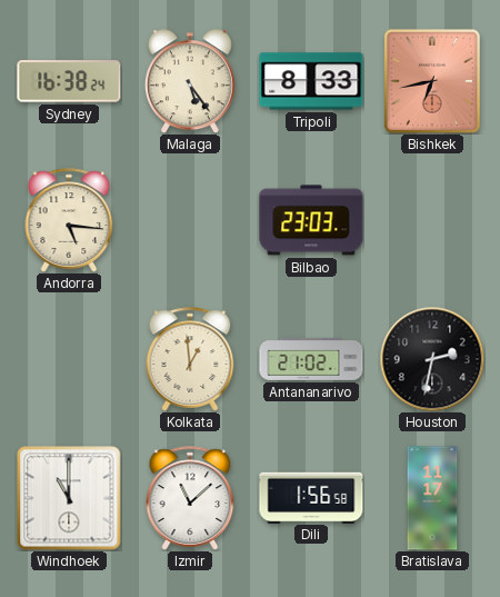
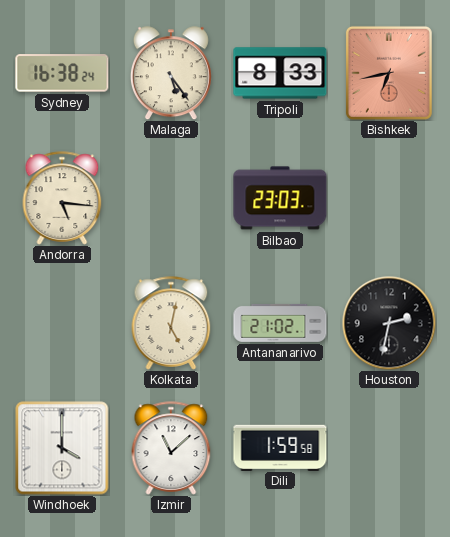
Kolkata: 12:59 -> 5:02
Windhoek: 11:00 -> 4:00
Dili: 1:56 -> 1:59
Bratislava: 11:17 -> none
